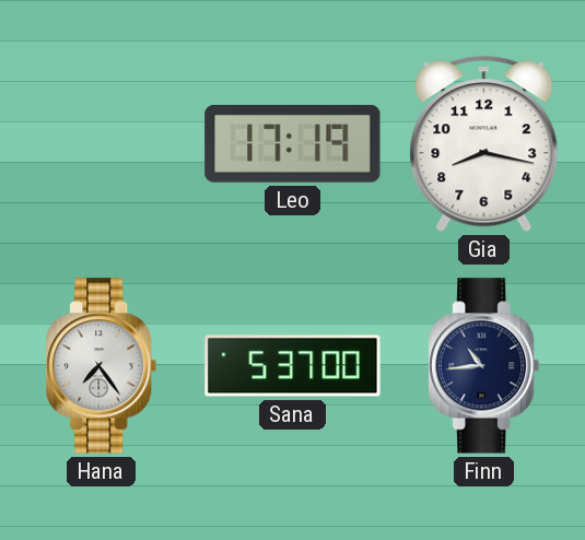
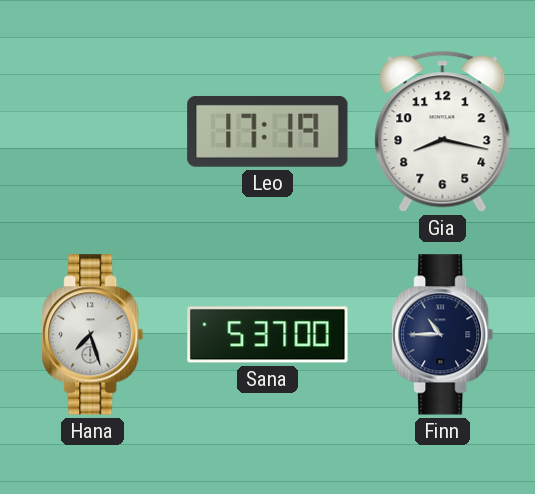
Hana: 7:24 -> 7:27
Finn: 10:44 -> 10:45
